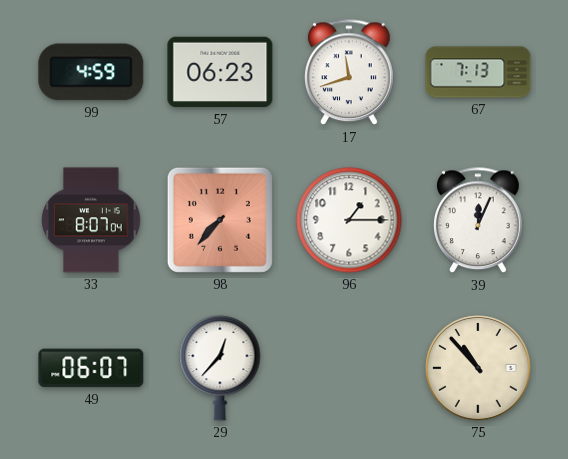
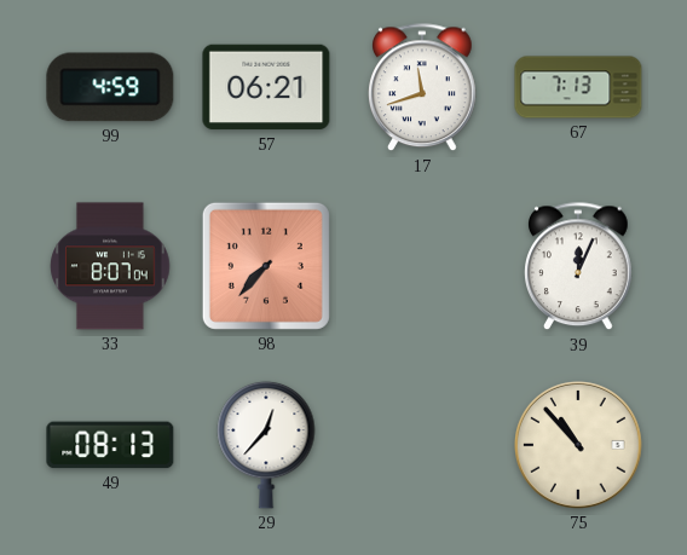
57: 06:23 -> 06:21
96: 1:15 -> none
49: 06:07 -> 08:13
